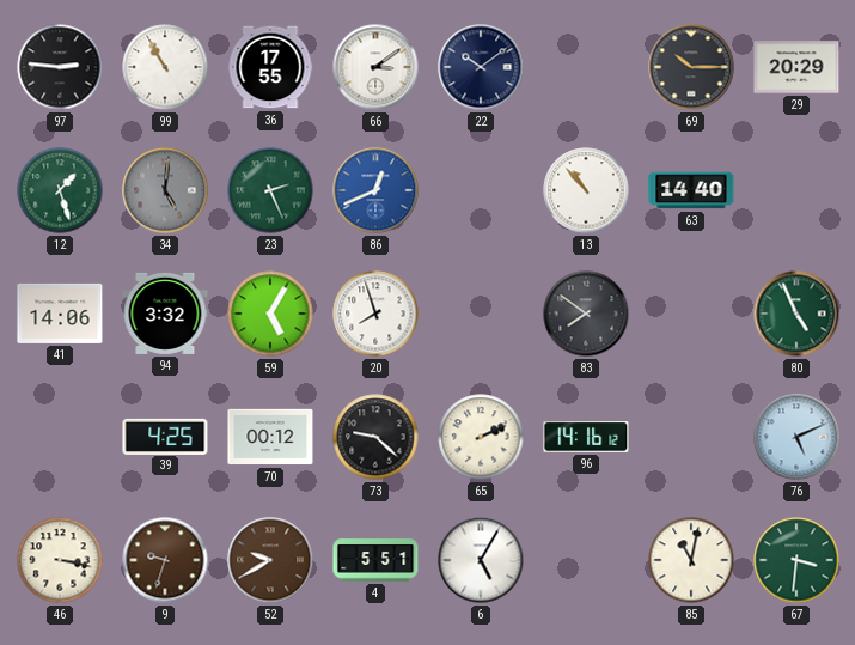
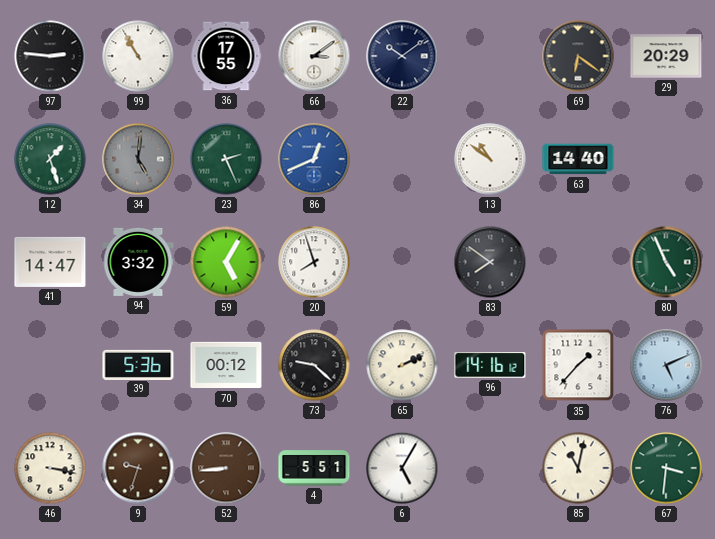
69: 10:15 -> 6:21
13: 10:53 -> 10:51
41: 14:06 -> 14:47
39: 4:25 -> 5:36
35: none -> 1:37
52: 9:40 -> 8:44
